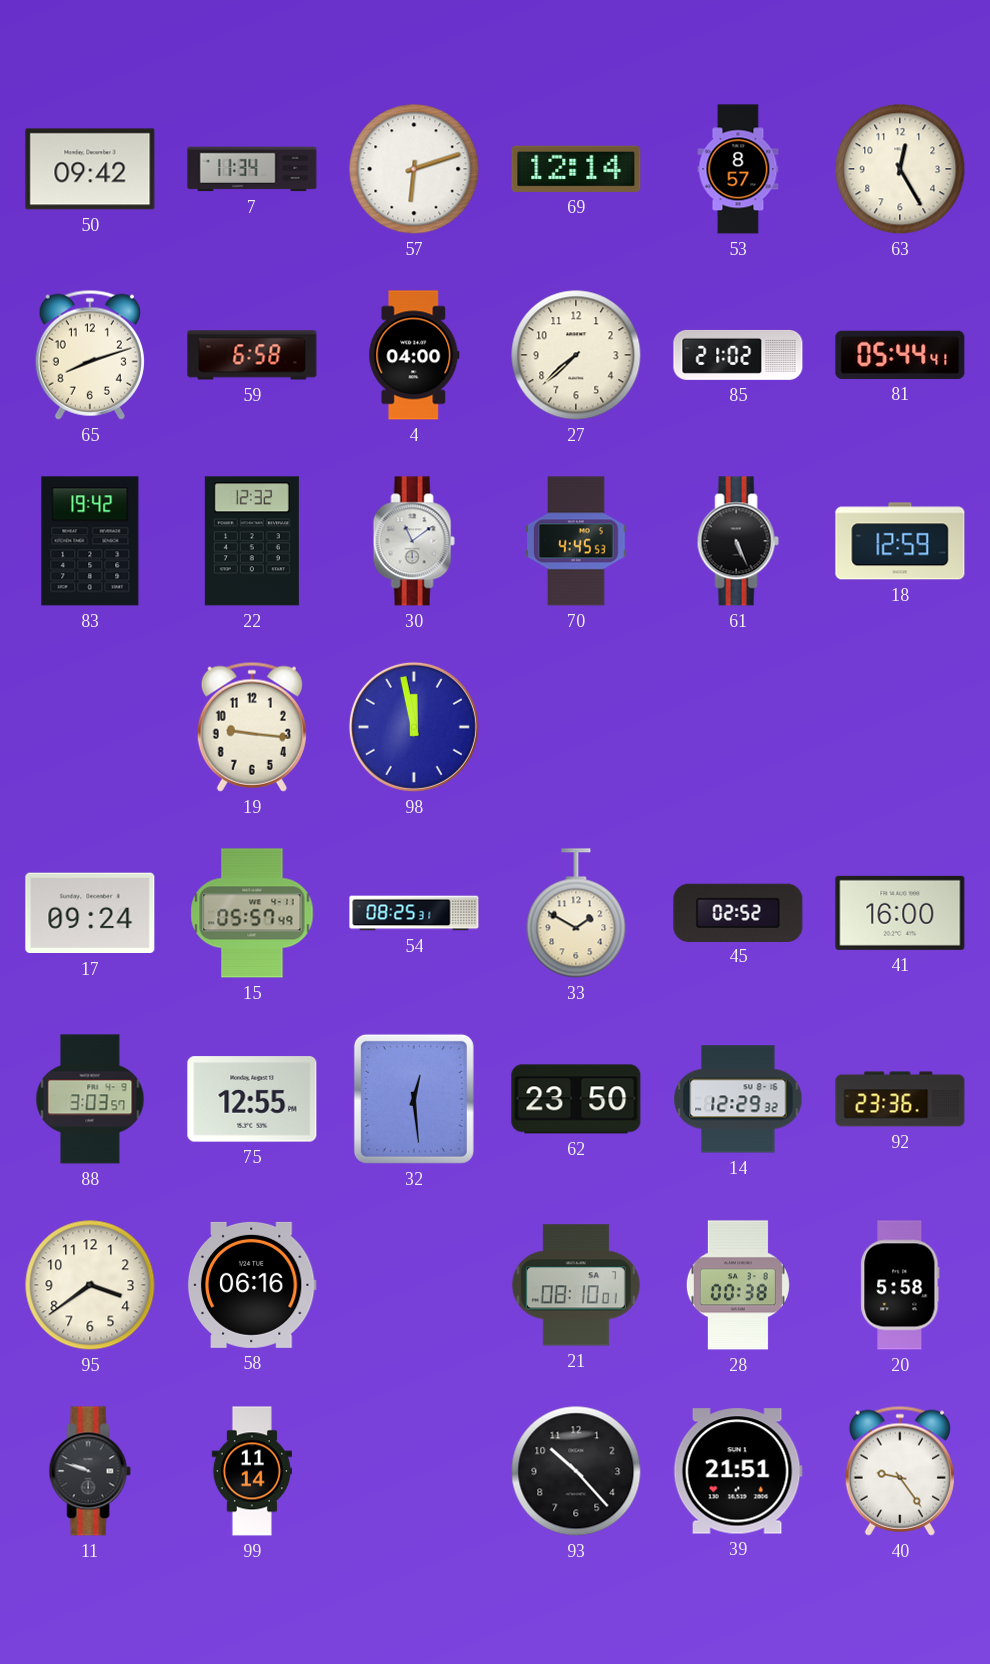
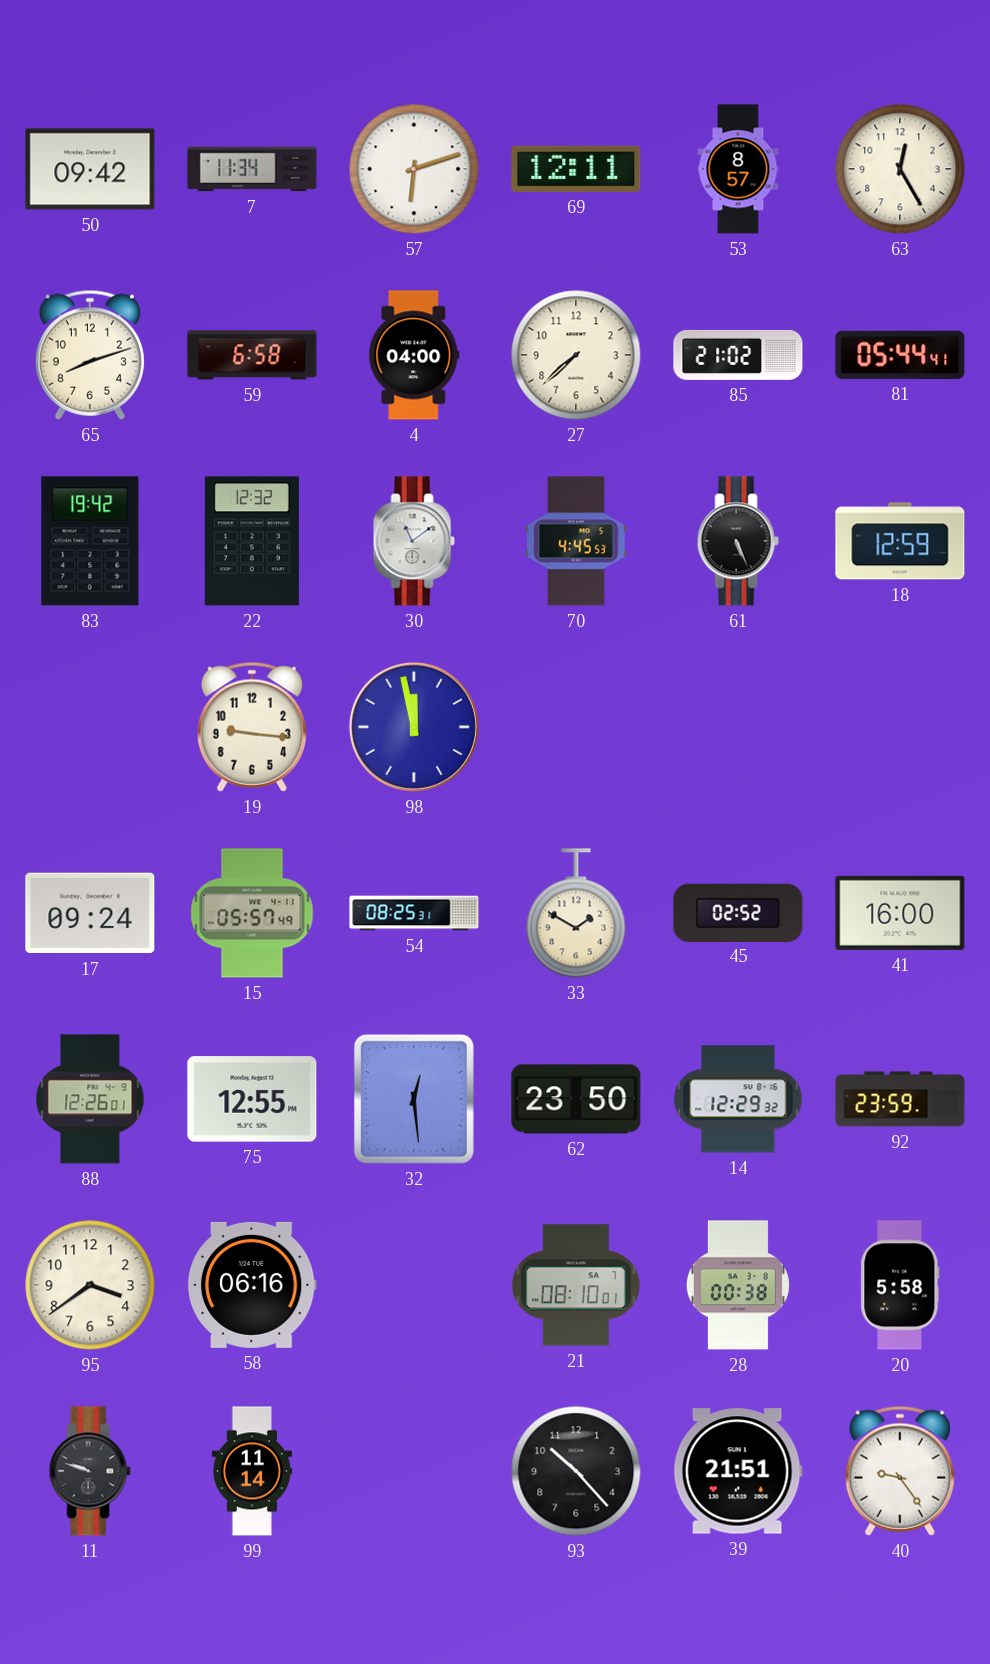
69: 12:14 -> 12:11
88: 3:03 -> 12:26
92: 23:36 -> 23:59
